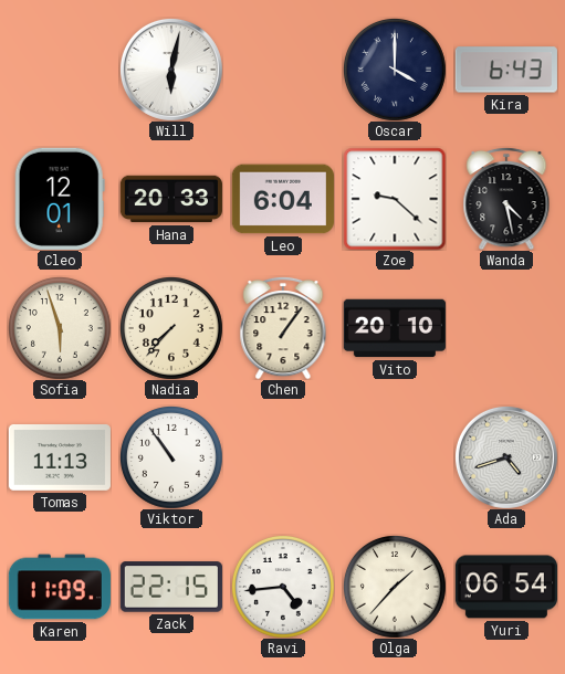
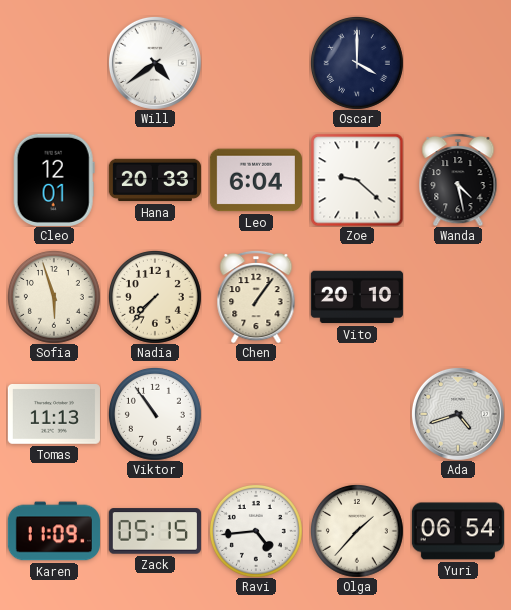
Will: 6:02 -> 4:39
Kira: 6:43 -> none
Zack: 22:15 -> 05:15
